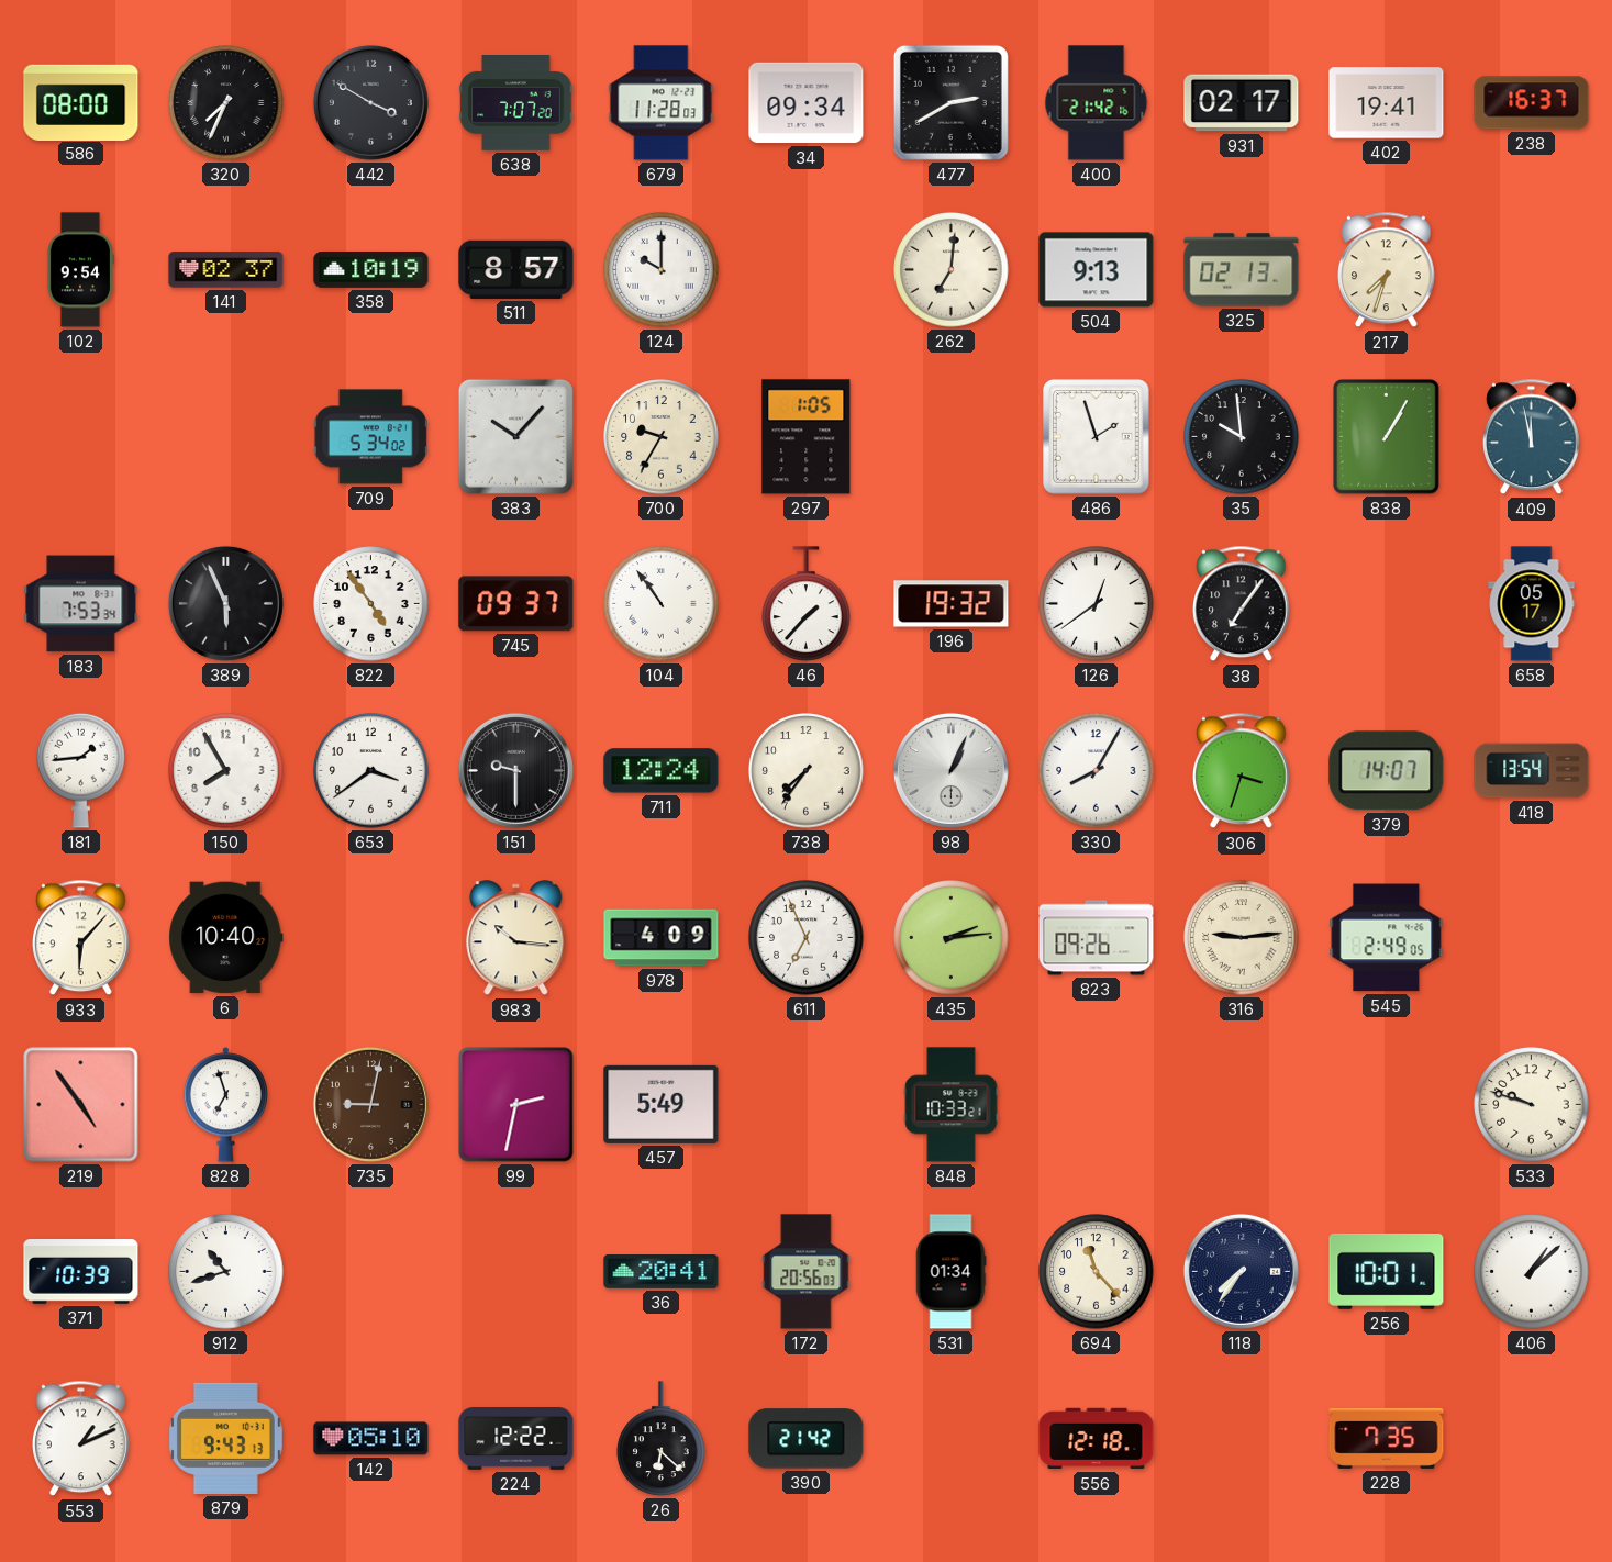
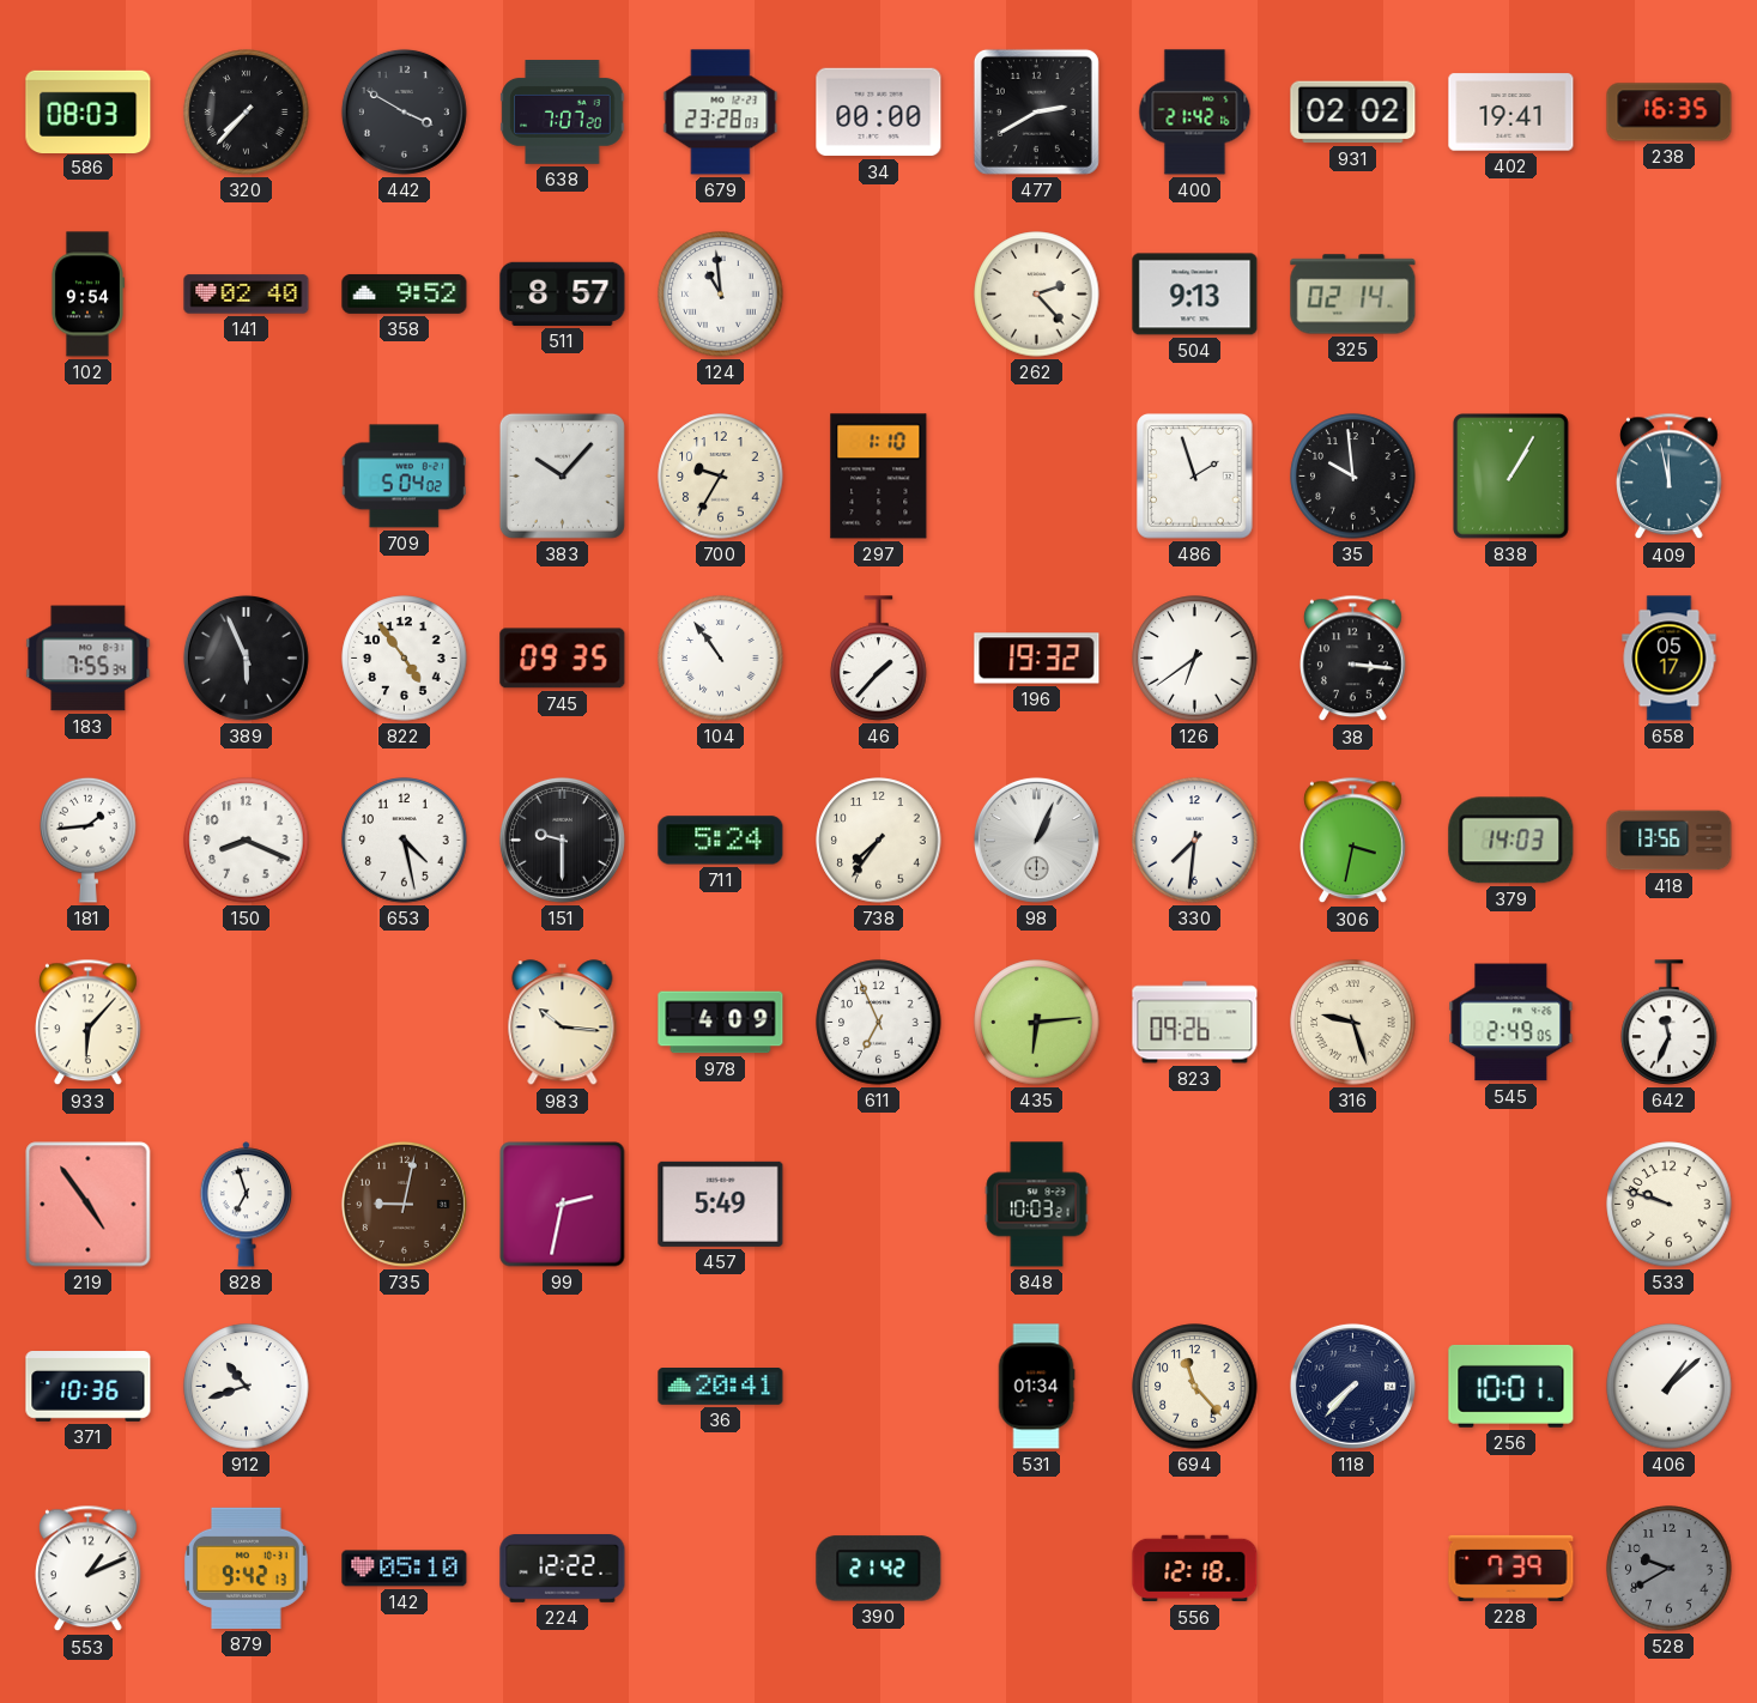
586: 08:00 -> 08:03
320: 7:34 -> 7:37
679: 11:28 -> 23:28
34: 09:34 -> 00:00
931: 02:17 -> 02:02
238: 16:37 -> 16:35
141: 02:37 -> 02:40
358: 10:19 -> 9:52
124: 10:00 -> 10:59
262: 7:01 -> 2:23
325: 02:13 -> 02:14
217: 7:33 -> none
709: 5:34 -> 5:04
297: 1:05 -> 1:10
183: 7:53 -> 7:55
745: 09:37 -> 09:35
126: 12:39 -> 6:39
38: 7:06 -> 3:16
150: 7:55 -> 8:19
653: 3:39 -> 4:28
711: 12:24 -> 5:24
330: 8:05 -> 7:31
306: 3:33 -> 3:32
379: 14:07 -> 14:03
418: 13:54 -> 13:56
6: 10:40 -> none
435: 2:14 -> 6:14
316: 9:14 -> 9:27
642: none -> 11:34
848: 10:33 -> 10:03
371: 10:39 -> 10:36
172: 20:56 -> none
118: 7:36 -> 7:37
879: 9:43 -> 9:42
26: 6:22 -> none
228: 7:35 -> 7:39
528: none -> 9:40
